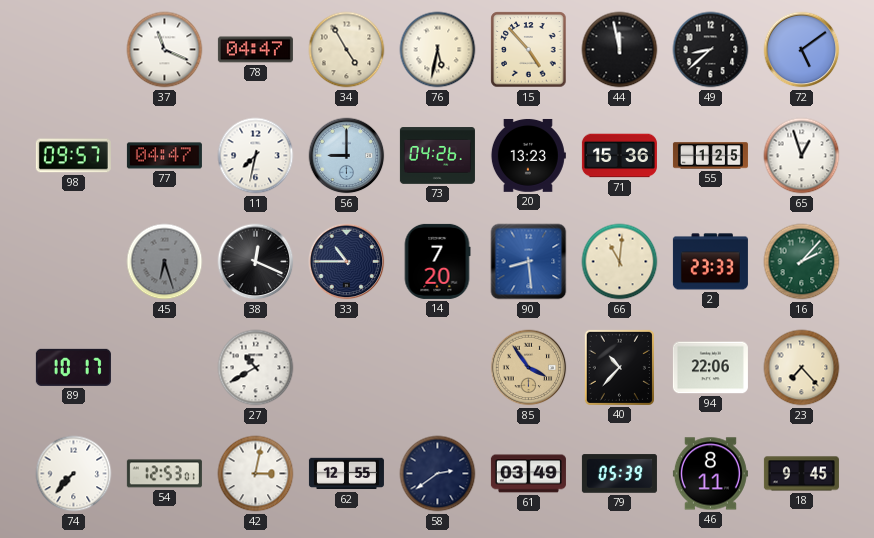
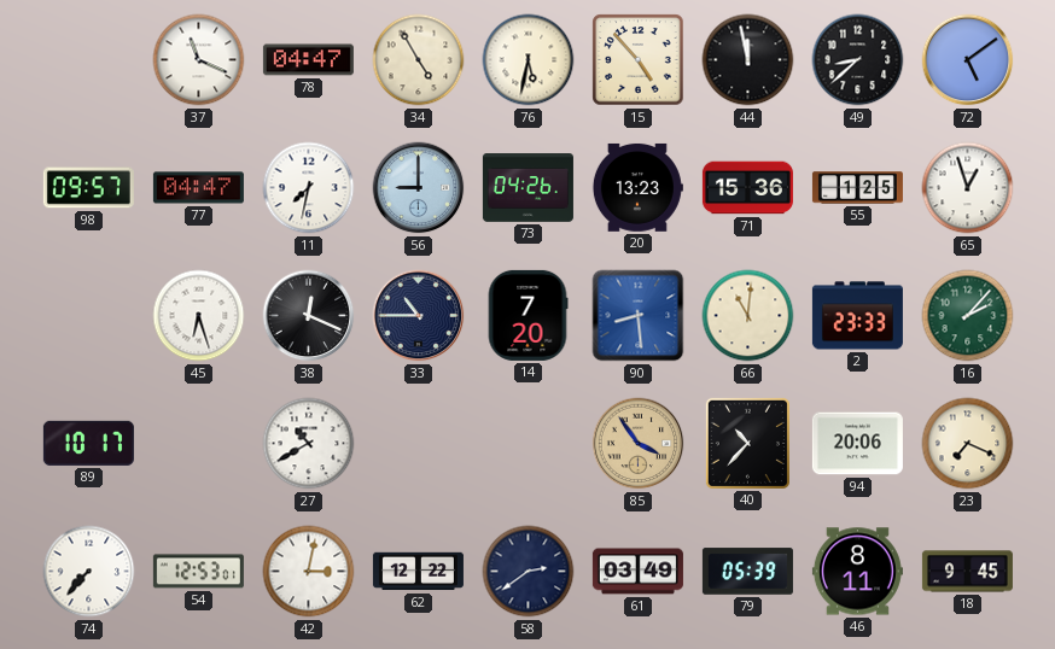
45 dial: grey -> white
94: 22:06 -> 20:06
23: 7:23 -> 7:19
62: 12:55 -> 12:22
